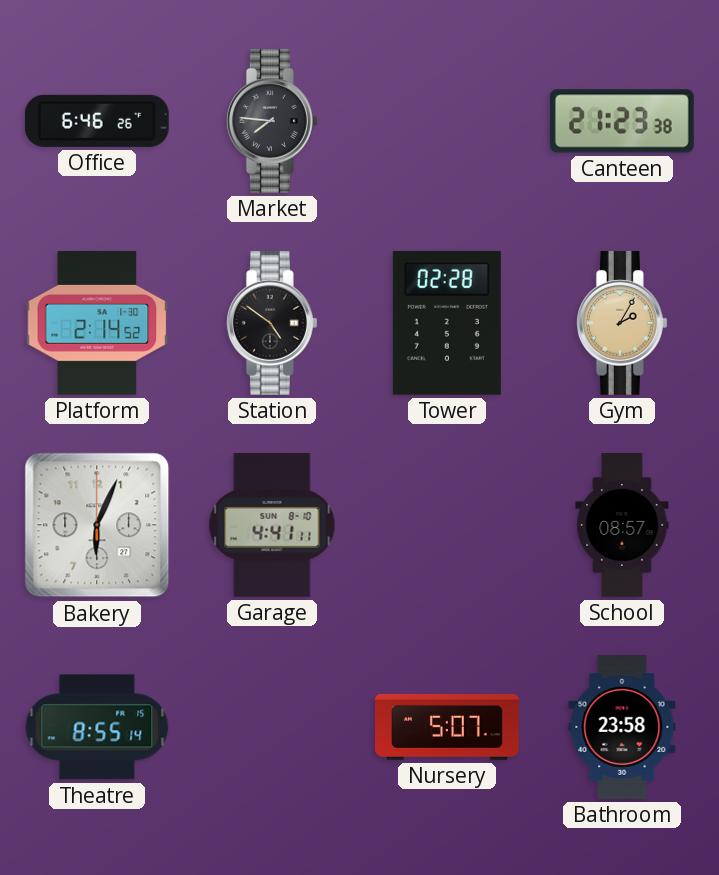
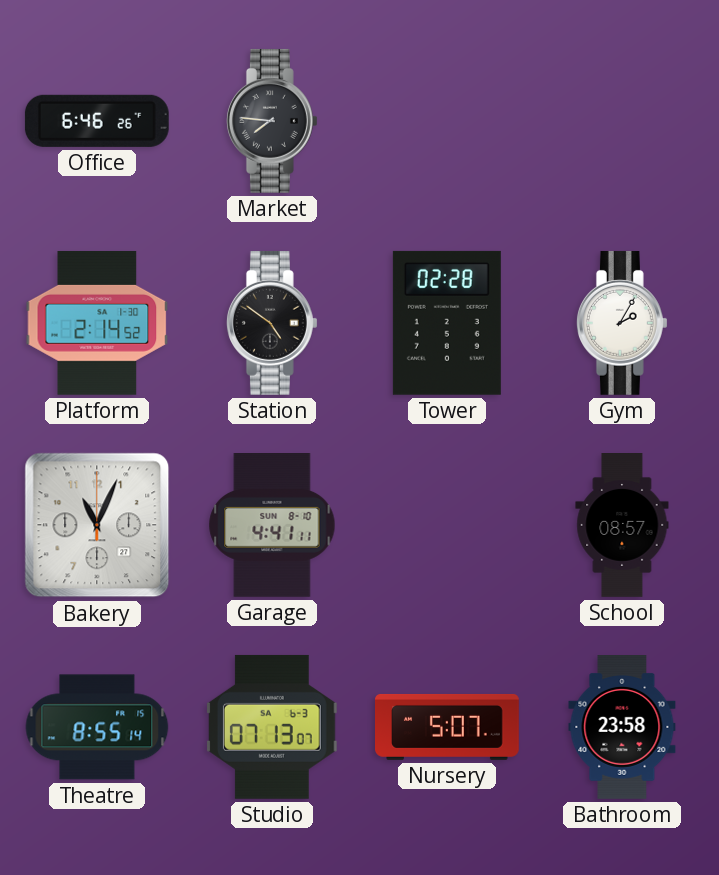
Canteen: 21:23 -> none
Gym dial: champagne -> white
Bakery: 6:04 -> 11:04
Studio: none -> 07:13
